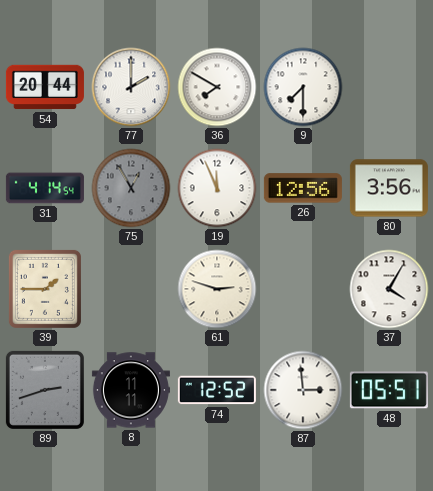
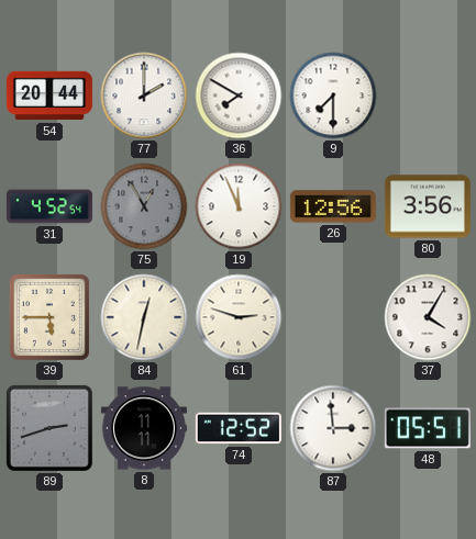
31: 4:14 -> 4:52
39: 1:45 -> 5:45
84: none -> 12:32
